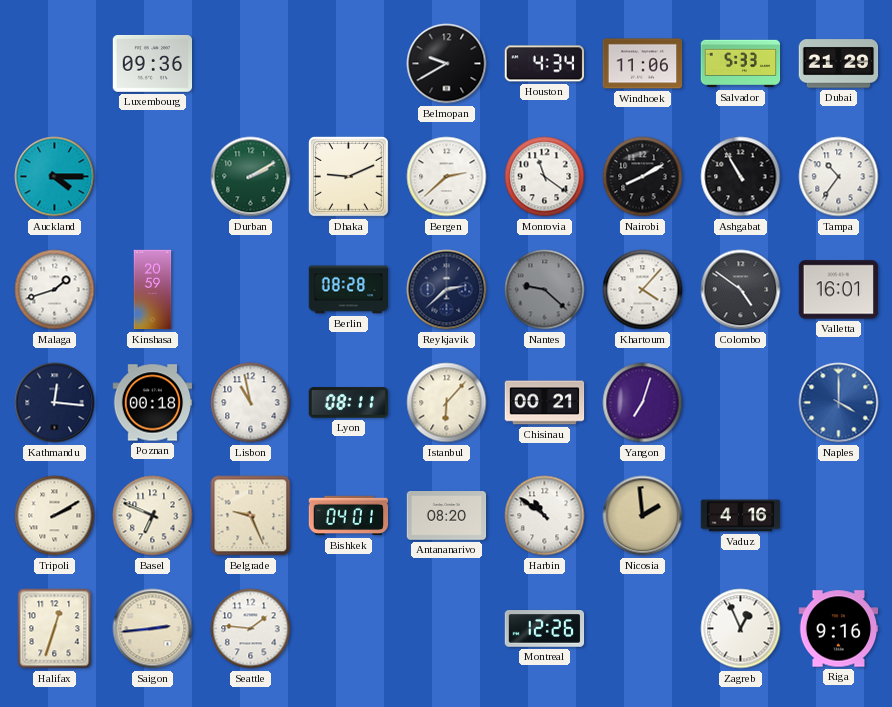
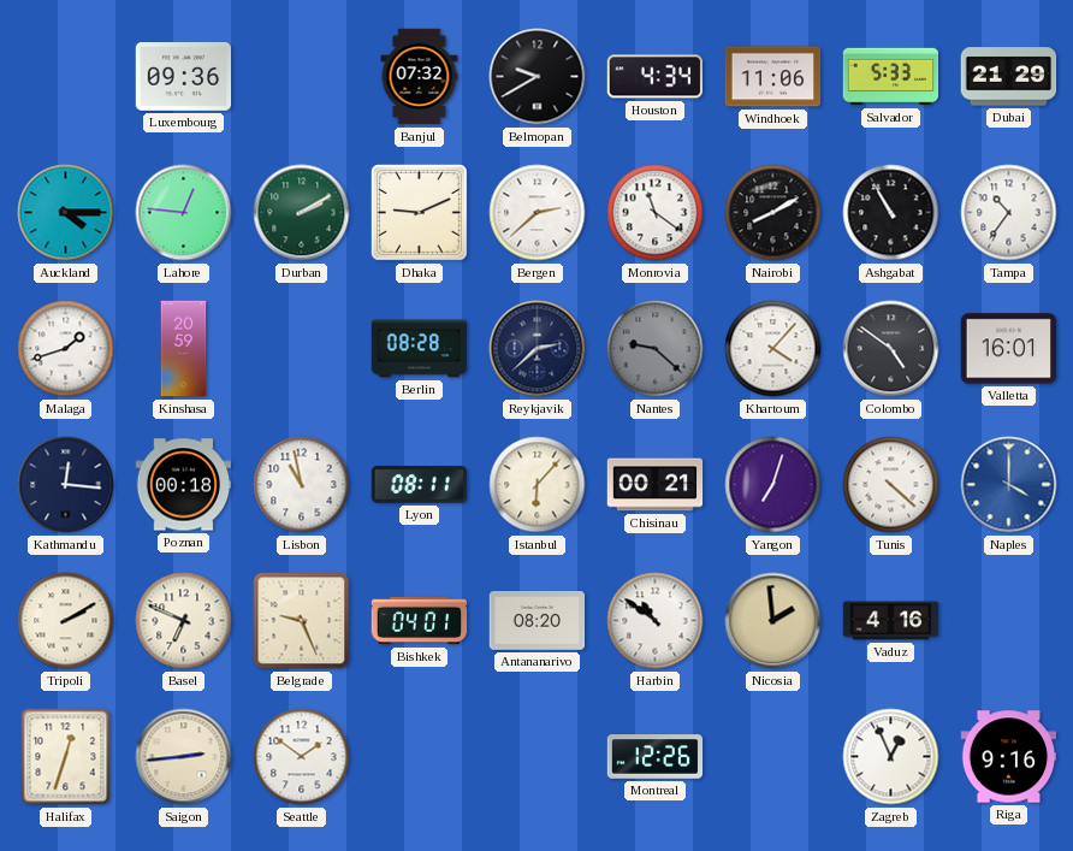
Banjul: none -> 07:32
Lahore: none -> 12:46
Tunis: none -> 4:22
Seattle: 1:46 -> 1:51
